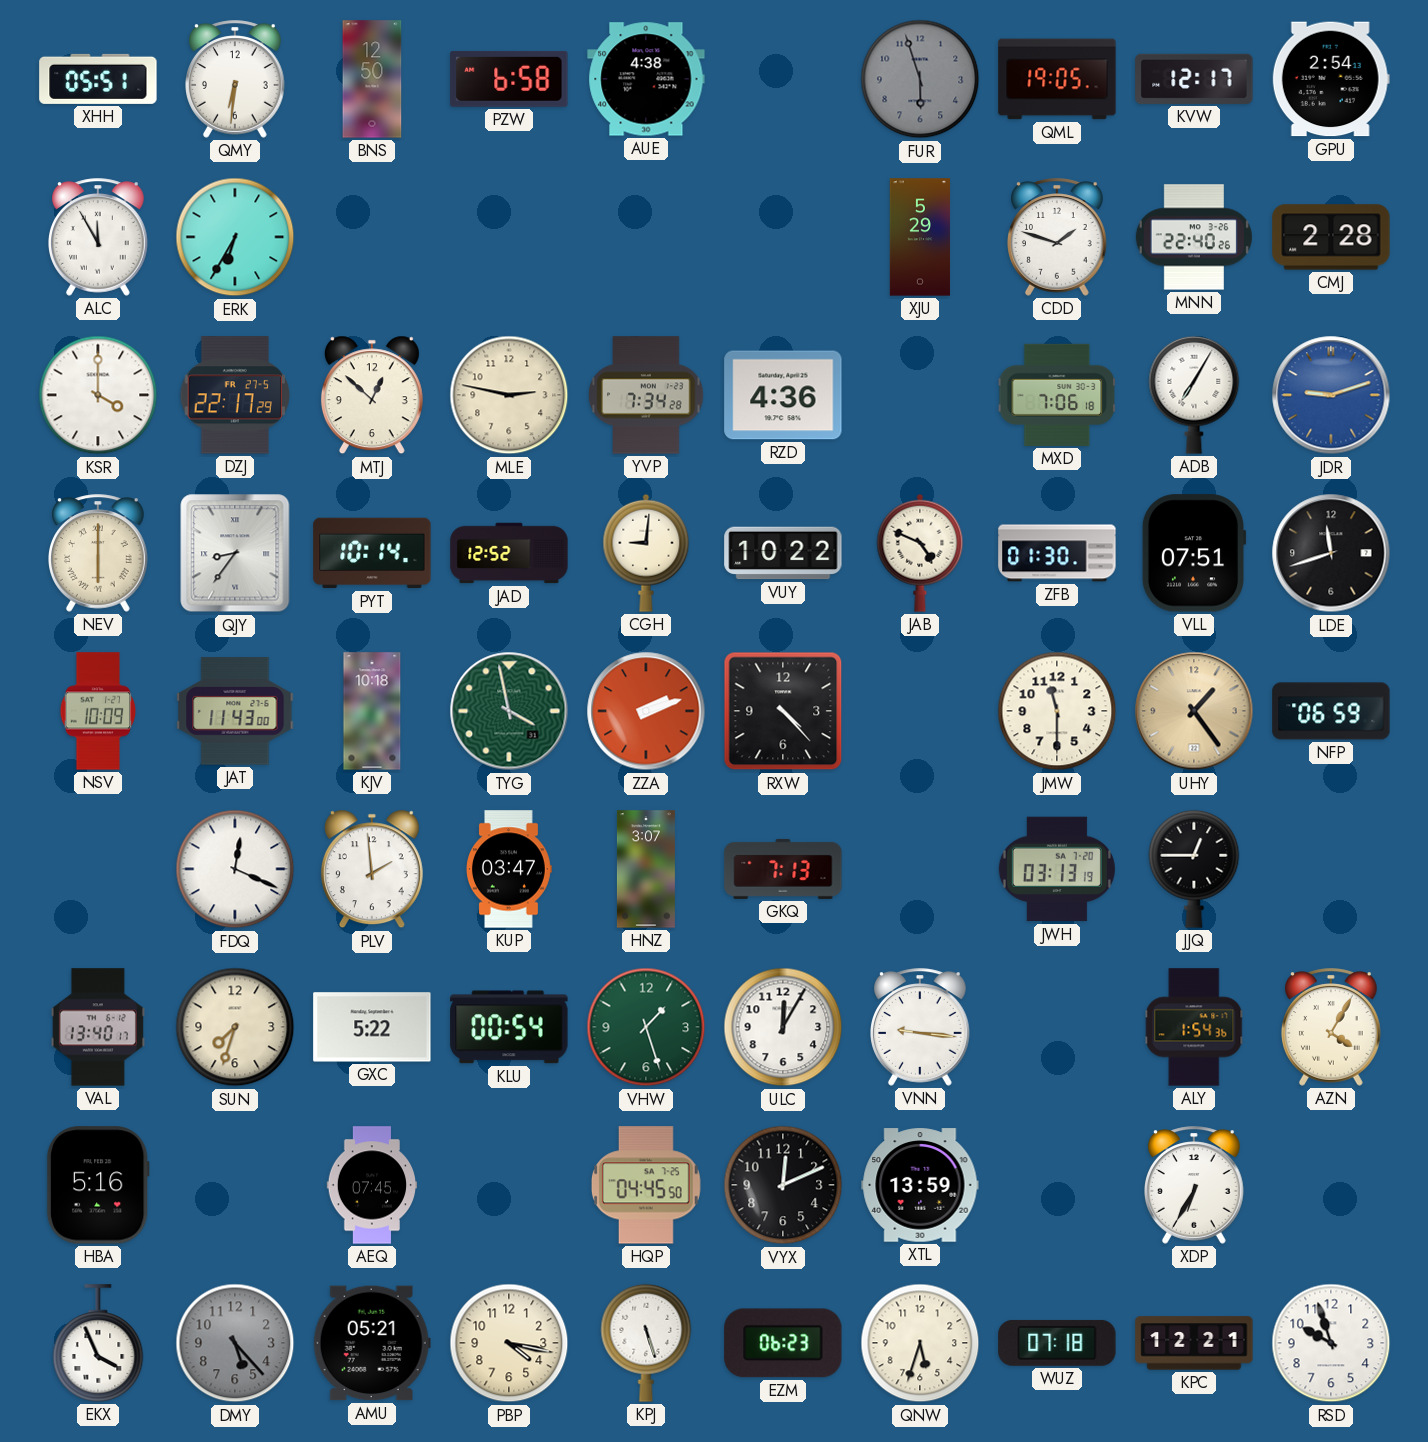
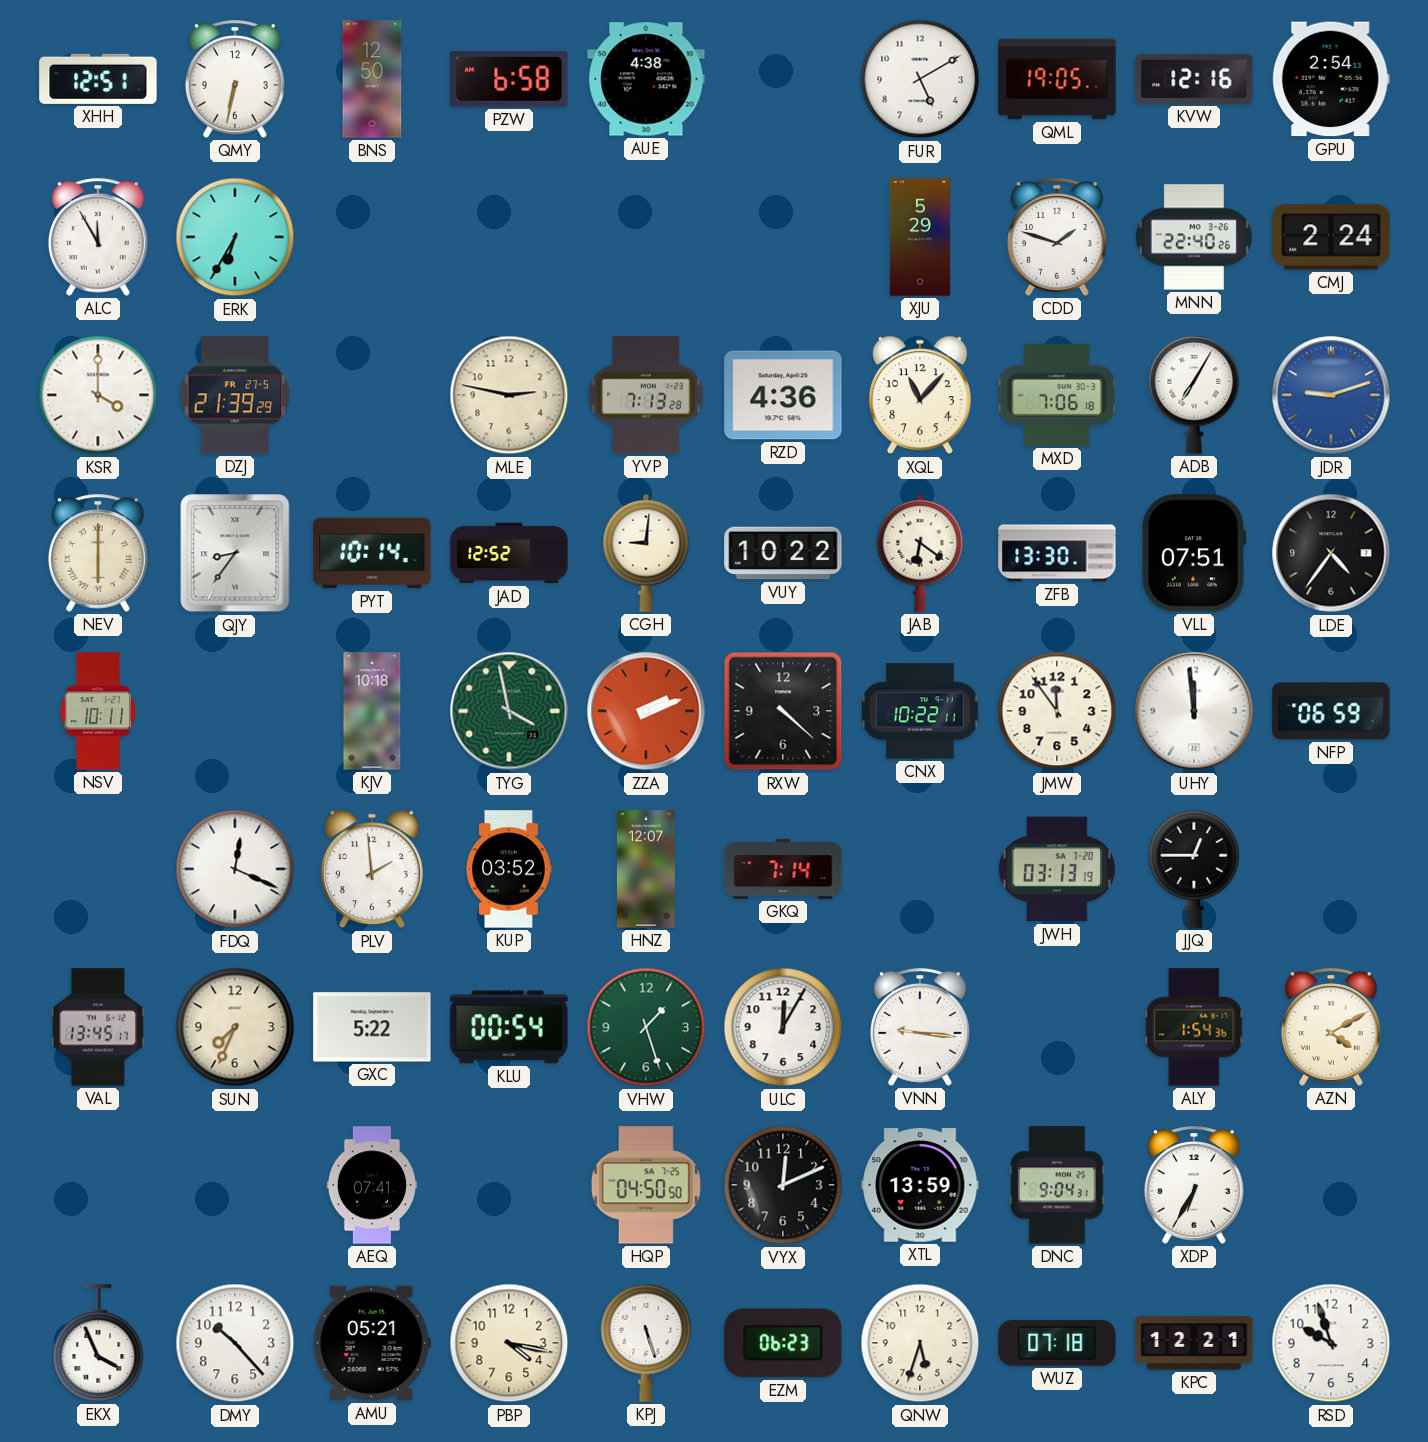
XHH: 05:51 -> 12:51
QMY: 6:31 -> 6:32
FUR: 5:57 -> 5:10
FUR dial: grey -> white
KVW: 12:17 -> 12:16
CMJ: 2:28 -> 2:24
DZJ: 22:17 -> 21:39
MTJ: 12:52 -> none
YVP: 7:34 -> 7:13
XQL: none -> 11:07
JAB: 4:49 -> 6:21
ZFB: 01:30 -> 13:30
LDE: 11:42 -> 4:36
NSV: 10:09 -> 10:11
JAT: 11:43 -> none
RXW: 4:23 -> 4:22
CNX: none -> 10:22
JMW: 11:30 -> 11:54
UHY: 1:24 -> 11:59
UHY dial: champagne -> white
KUP: 03:47 -> 03:52
HNZ: 3:07 -> 12:07
GKQ: 7:13 -> 7:14
VAL: 13:40 -> 13:45
SUN: 7:33 -> 7:34
AZN: 4:05 -> 4:10
HBA: 5:16 -> none
AEQ: 07:45 -> 07:41
HQP: 04:45 -> 04:50
DNC: none -> 9:04
DMY: 5:23 -> 10:23
DMY dial: grey -> white
